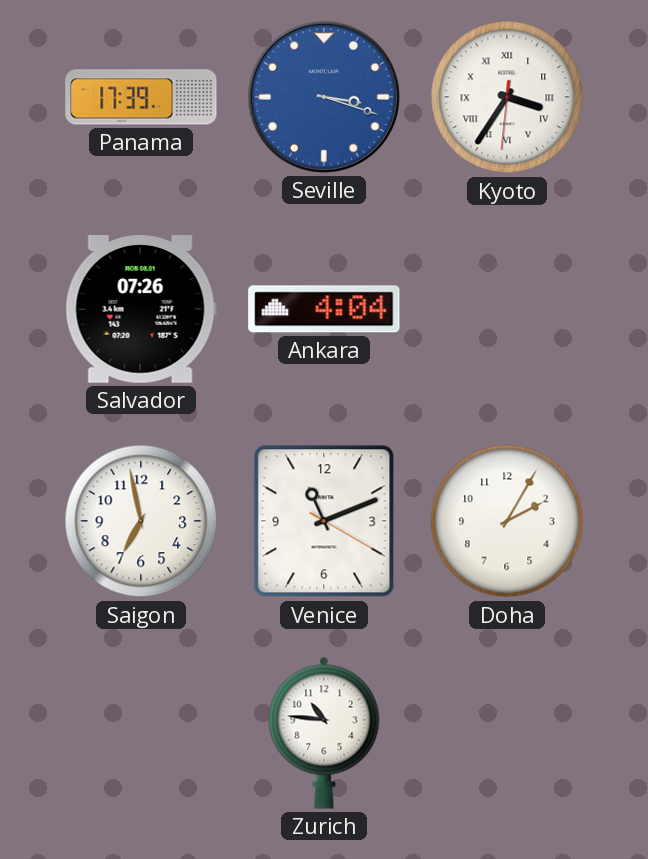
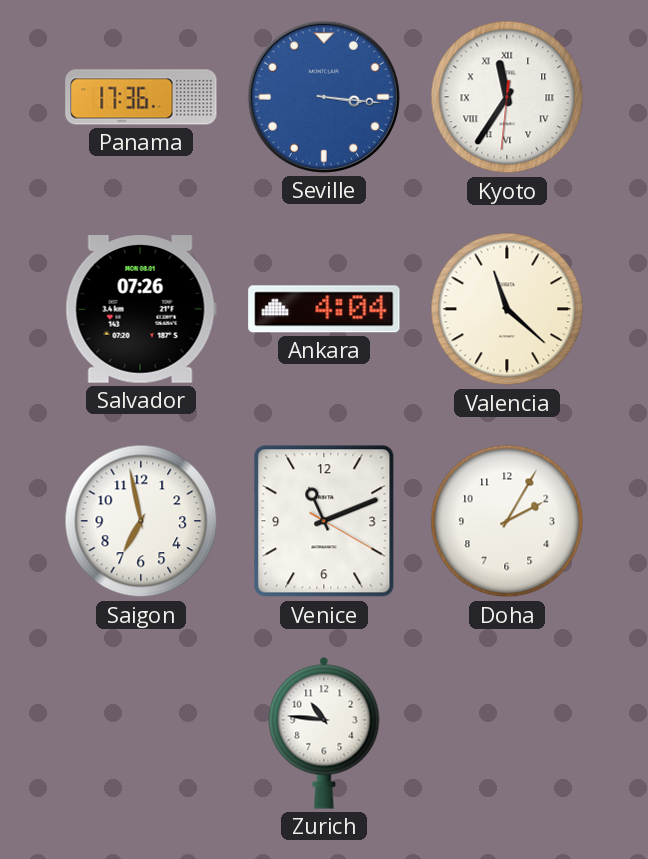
Panama: 17:39 -> 17:36
Seville: 3:18 -> 3:16
Kyoto: 3:35 -> 11:35
Valencia: none -> 11:22
